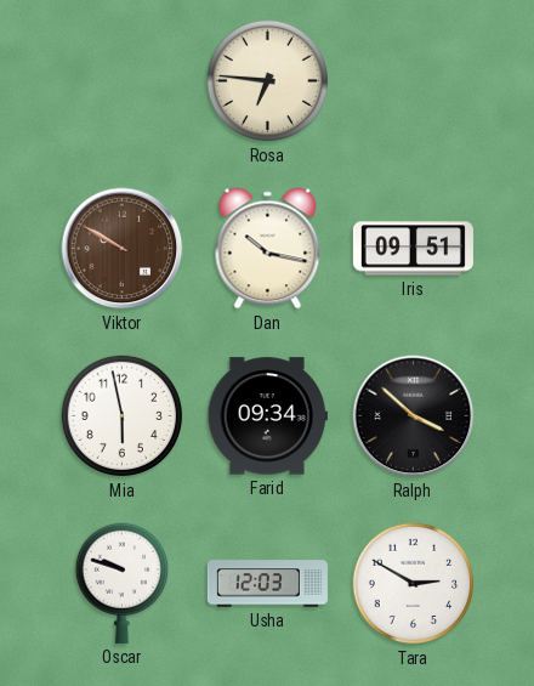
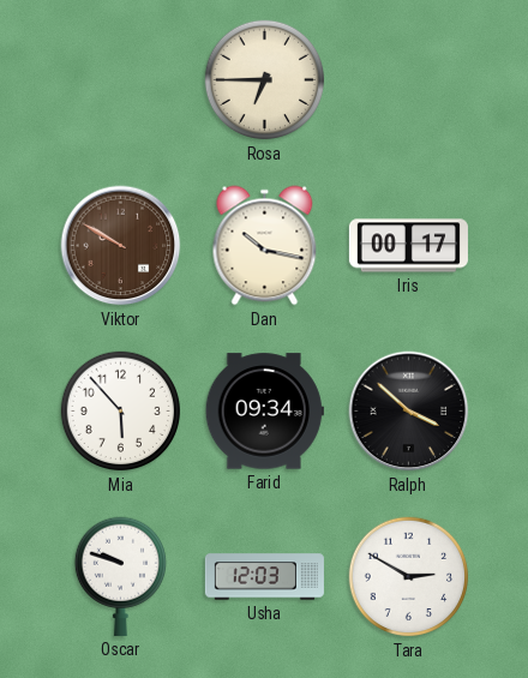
Rosa: 6:46 -> 6:45
Iris: 09:51 -> 00:17
Mia: 5:58 -> 5:53
